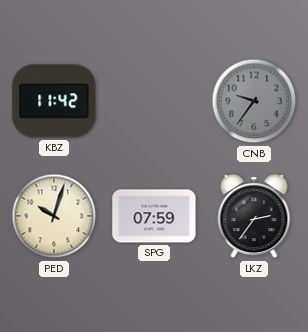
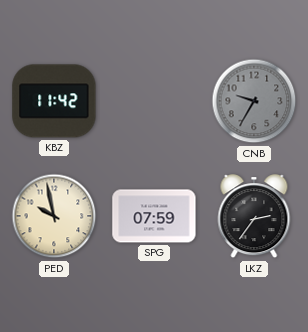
CNB: 9:36 -> 9:35
PED: 10:03 -> 9:58
